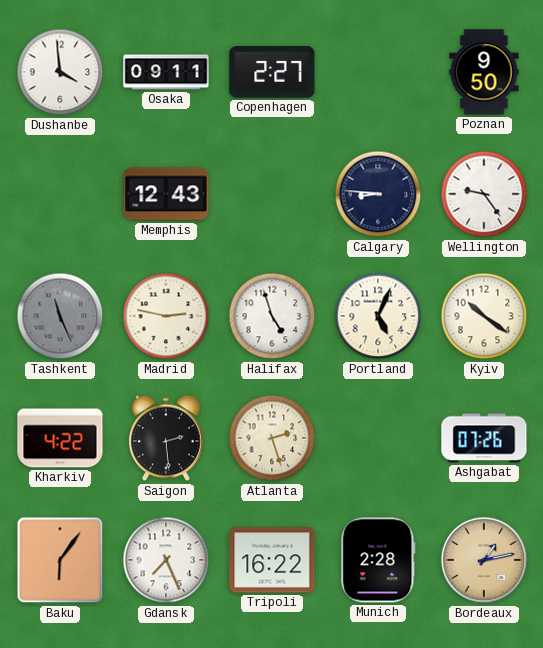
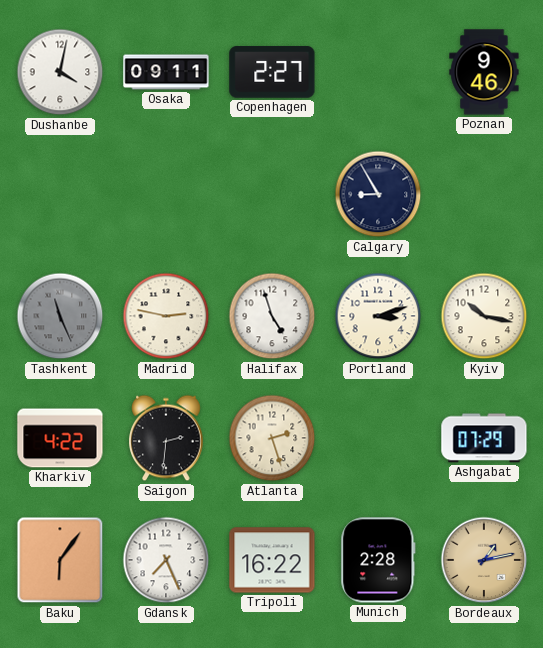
Dushanbe: 3:59 -> 4:02
Poznan: 9:50 -> 9:46
Memphis: 12:43 -> none
Calgary: 8:46 -> 8:55
Wellington: 9:24 -> none
Portland: 5:04 -> 3:12
Kyiv: 10:21 -> 10:17
Saigon: 2:29 -> 2:31
Ashgabat: 07:26 -> 07:29
